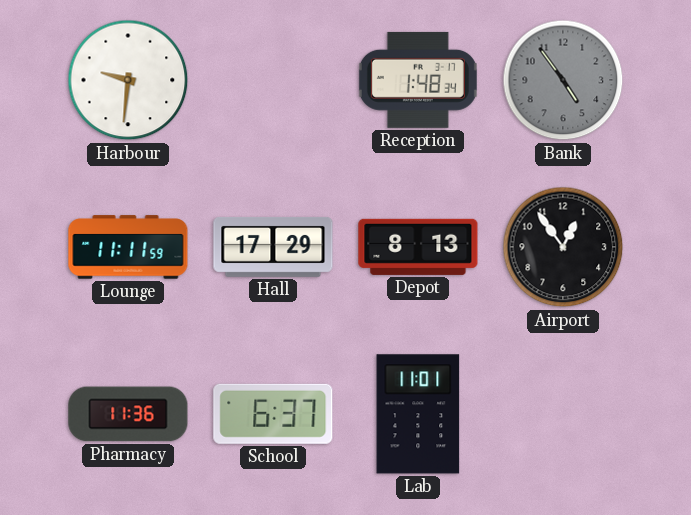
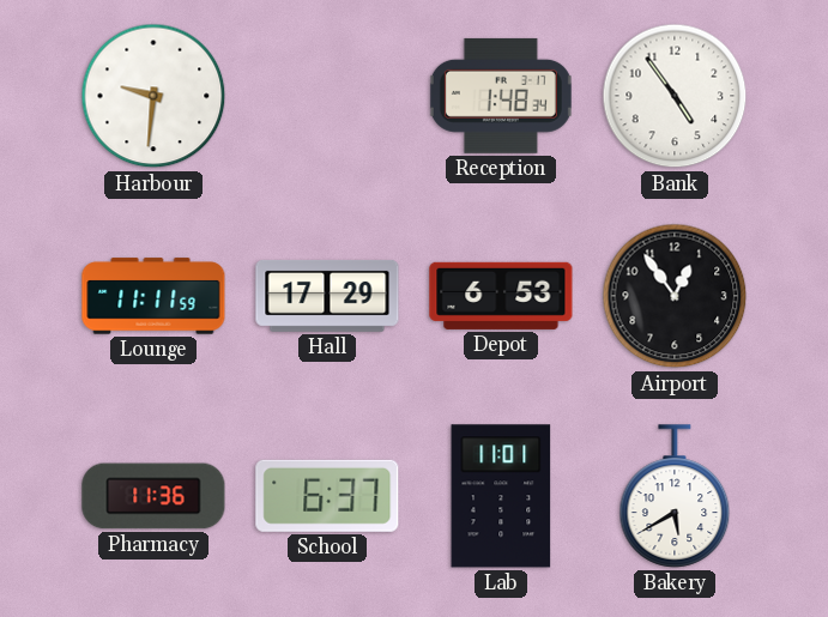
Bank dial: grey -> white
Depot: 8:13 -> 6:53
Bakery: none -> 5:40
